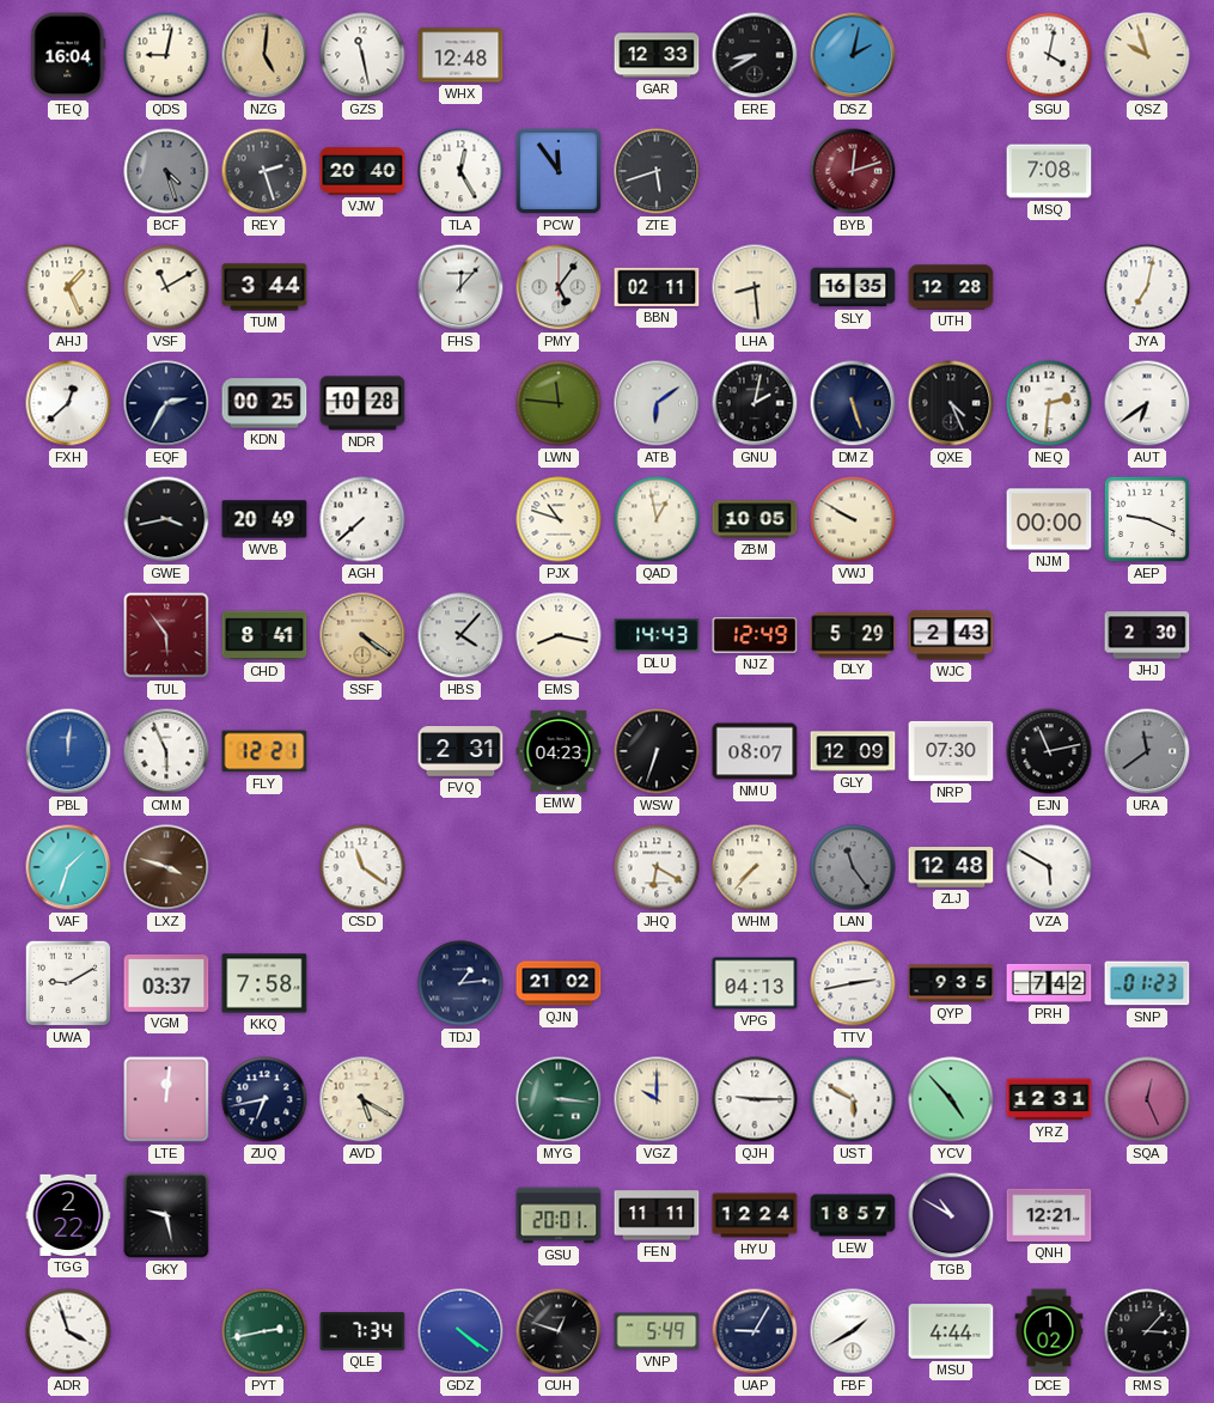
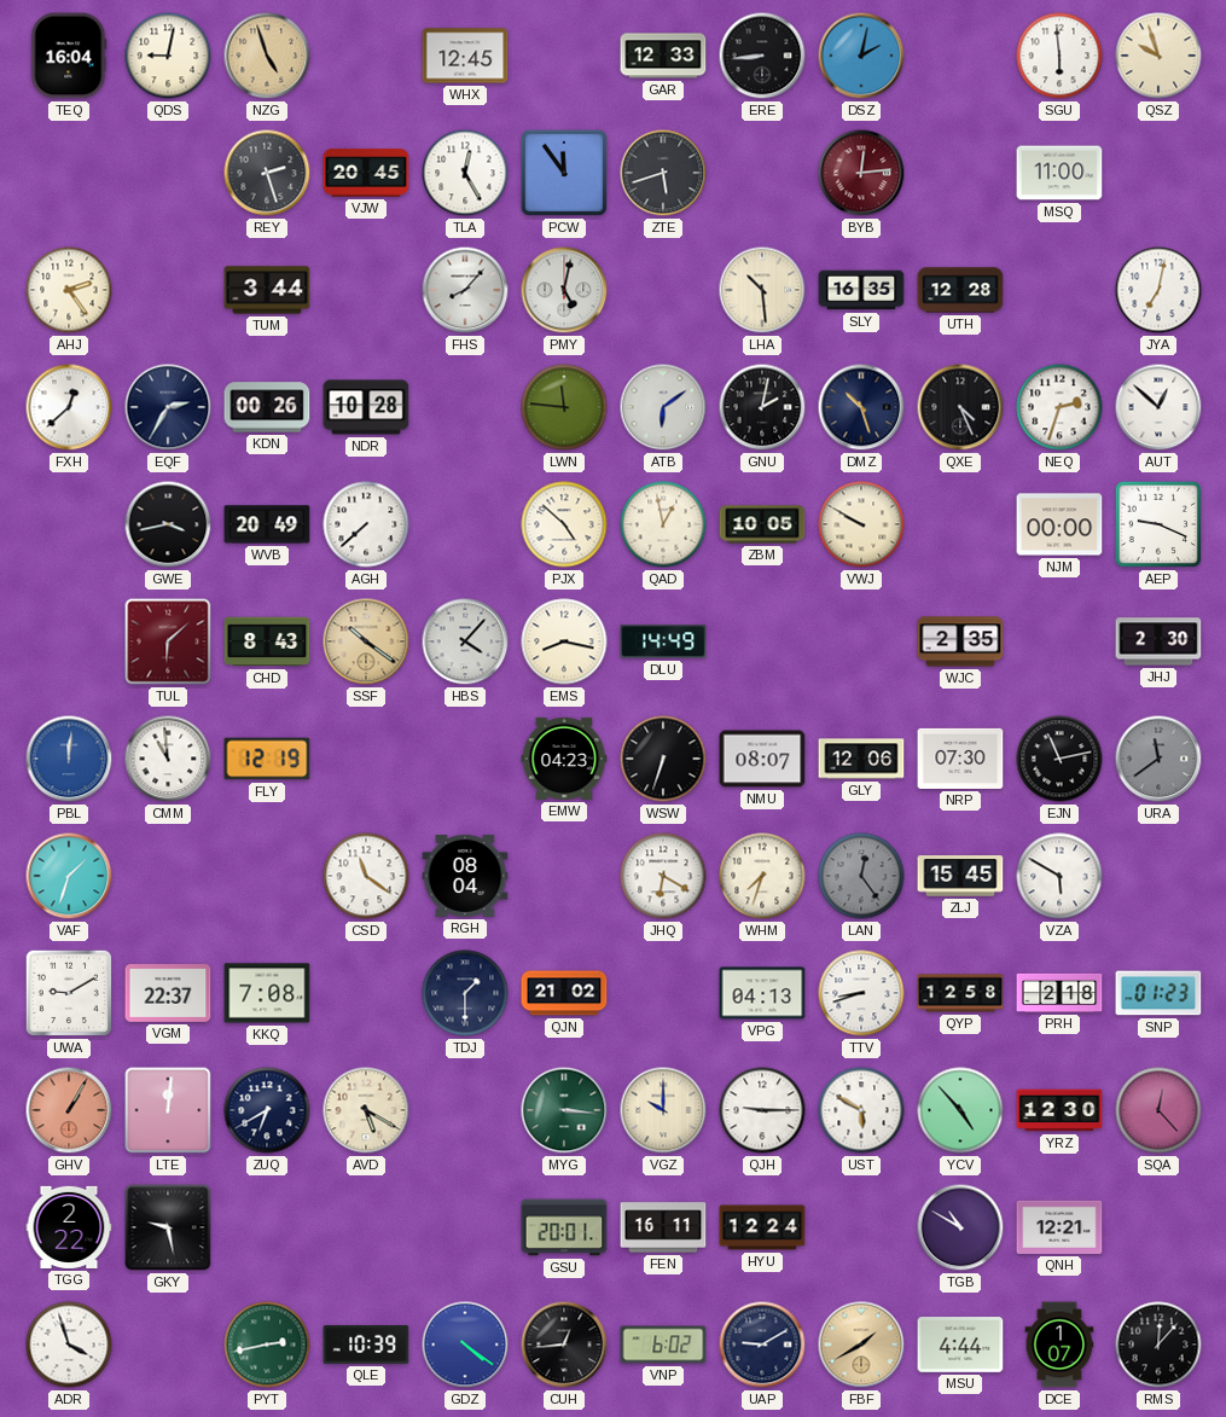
NZG: 5:01 -> 4:57
GZS: 11:28 -> none
WHX: 12:48 -> 12:45
ERE: 8:40 -> 8:44
SGU: 4:02 -> 5:59
BCF: 4:27 -> none
VJW: 20:40 -> 20:45
BYB: 12:12 -> 12:14
MSQ: 7:08 -> 11:00
AHJ: 1:26 -> 2:24
VSF: 11:10 -> none
FHS: 12:07 -> 8:07
PMY: 5:06 -> 5:02
BBN: 02:11 -> none
LHA: 8:29 -> 10:29
KDN: 00:25 -> 00:26
DMZ: 5:27 -> 10:27
NEQ: 2:31 -> 2:33
AUT: 6:39 -> 12:52
PJX: 10:48 -> 4:52
TUL: 5:54 -> 6:08
CHD: 8:41 -> 8:43
SSF: 4:21 -> 10:21
DLU: 14:43 -> 14:49
NJZ: 12:49 -> none
DLY: 5:29 -> none
WJC: 2:43 -> 2:35
CMM: 5:56 -> 10:59
FLY: 12:21 -> 12:19
FVQ: 2:31 -> none
GLY: 12:09 -> 12:06
LXZ: 3:48 -> none
RGH: none -> 08:04
WHM: 7:37 -> 7:33
LAN: 11:24 -> 12:24
ZLJ: 12:48 -> 15:45
VGM: 03:37 -> 22:37
KKQ: 7:58 -> 7:08
TDJ: 1:14 -> 1:30
TTV: 2:43 -> 8:42
QYP: 9:35 -> 12:58
PRH: 7:42 -> 2:18
GHV: none -> 1:05
ZUQ: 6:43 -> 6:40
YRZ: 12:31 -> 12:30
SQA: 12:26 -> 12:23
FEN: 11:11 -> 16:11
LEW: 18:57 -> none
QLE: 7:34 -> 10:39
CUH: 12:48 -> 12:44
VNP: 5:49 -> 6:02
UAP: 9:05 -> 9:10
FBF dial: white -> champagne
DCE: 1:02 -> 1:07
RMS: 3:07 -> 12:07
